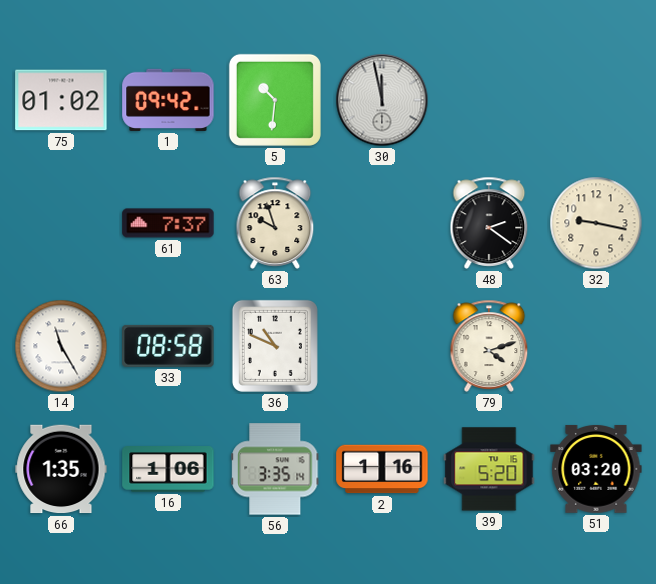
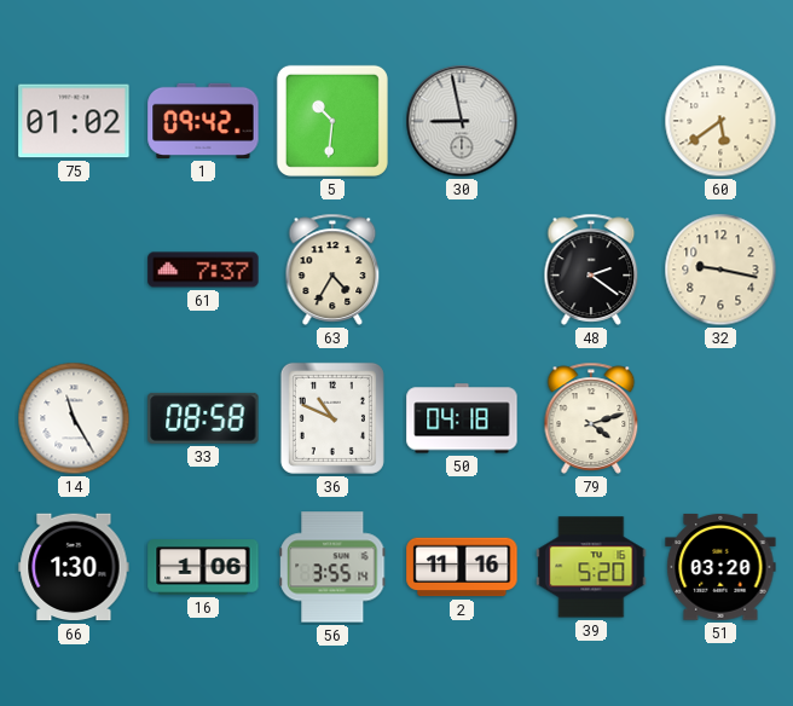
30: 11:58 -> 8:58
60: none -> 5:39
63: 9:57 -> 4:35
50: none -> 04:18
66: 1:35 -> 1:30
56: 3:35 -> 3:55
2: 1:16 -> 11:16
